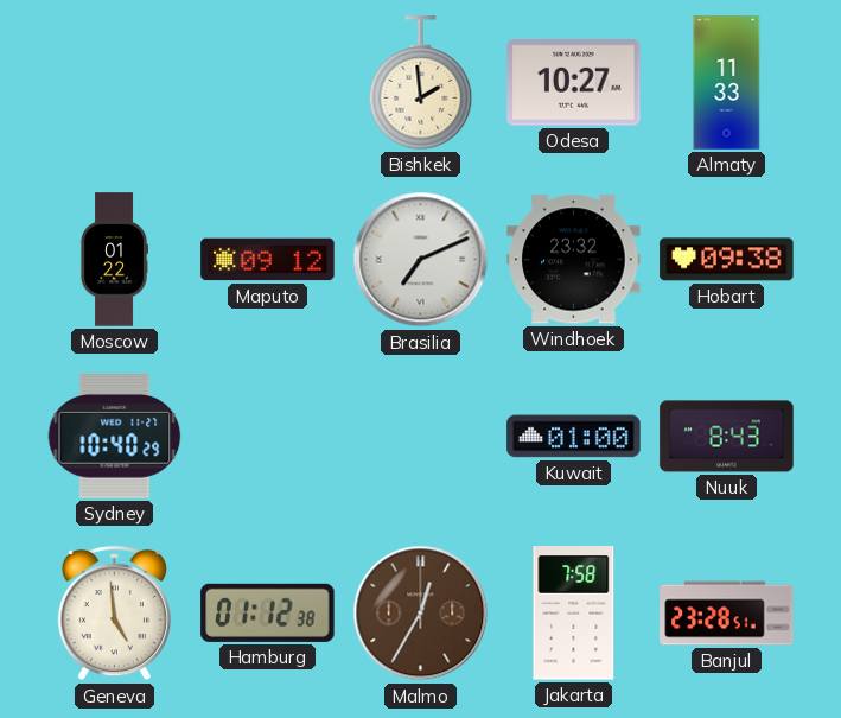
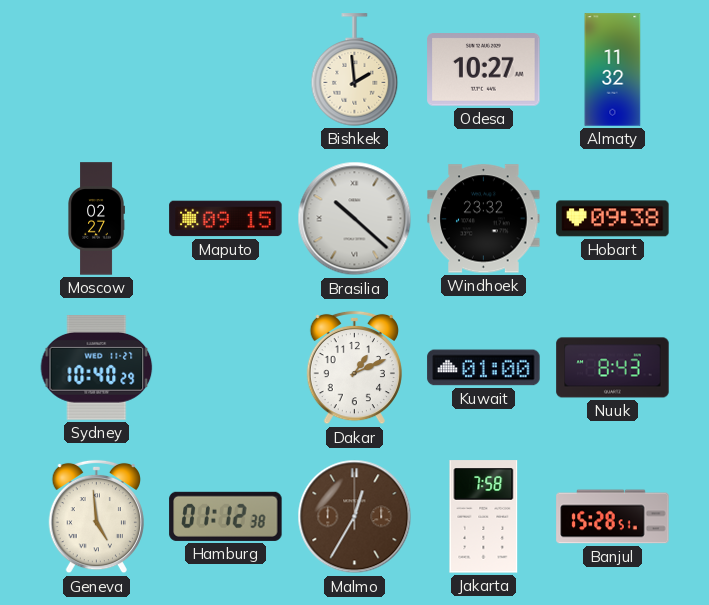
Almaty: 11:33 -> 11:32
Moscow: 01:22 -> 02:27
Maputo: 09:12 -> 09:15
Brasilia: 7:11 -> 10:22
Dakar: none -> 1:11
Banjul: 23:28 -> 15:28
